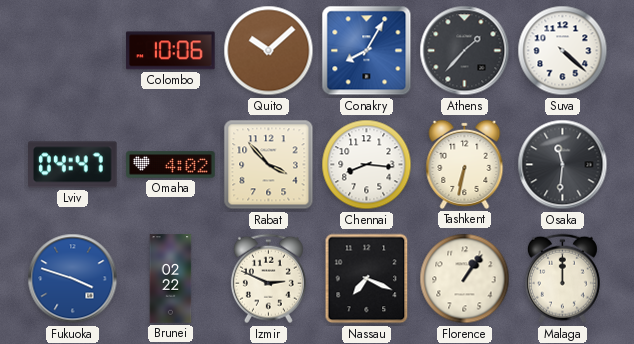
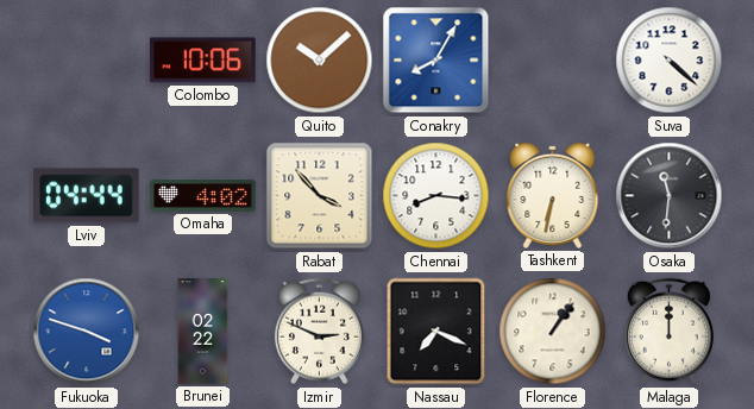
Athens: 1:37 -> none
Lviv: 04:47 -> 04:44
